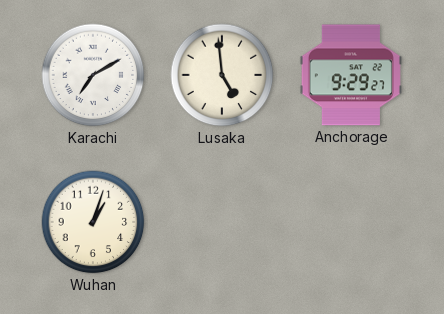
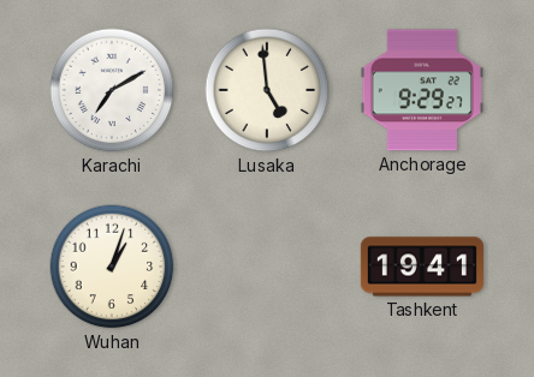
Tashkent: none -> 19:41
